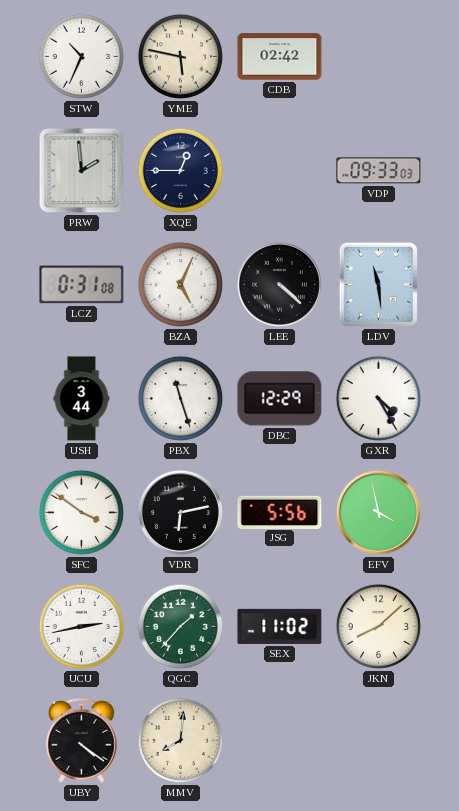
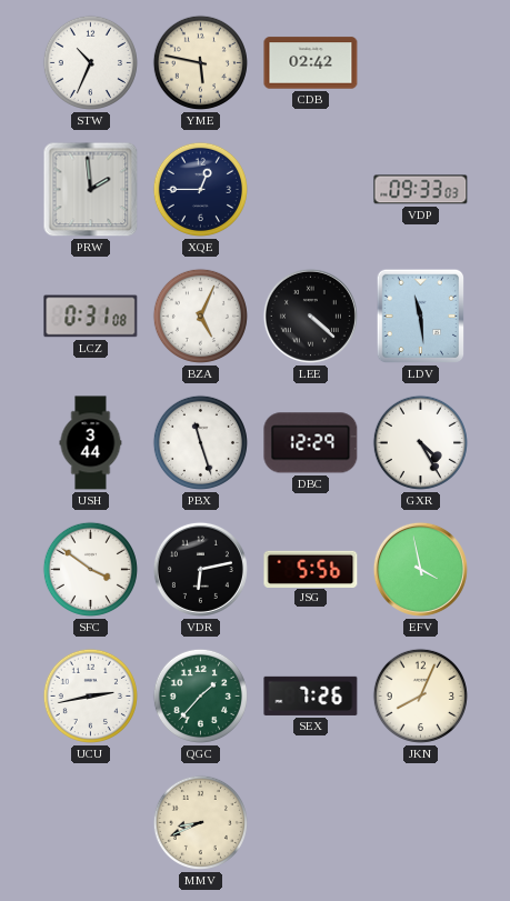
SEX: 11:02 -> 7:26
JKN: 8:08 -> 8:04
UBY: 4:21 -> none
MMV: 8:01 -> 8:41
